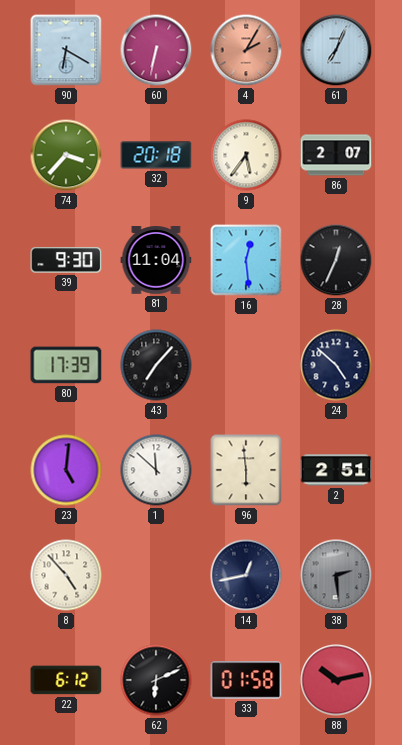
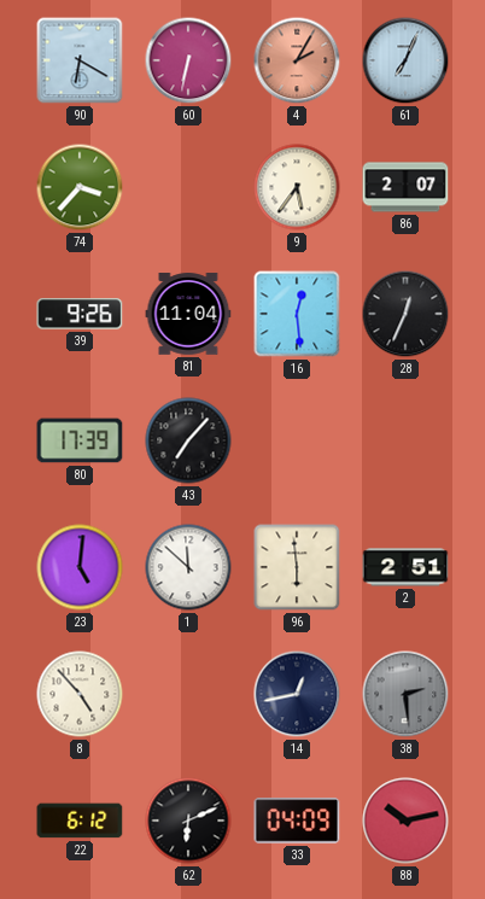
32: 20:18 -> none
39: 9:30 -> 9:26
24: 4:52 -> none
33: 01:58 -> 04:09
